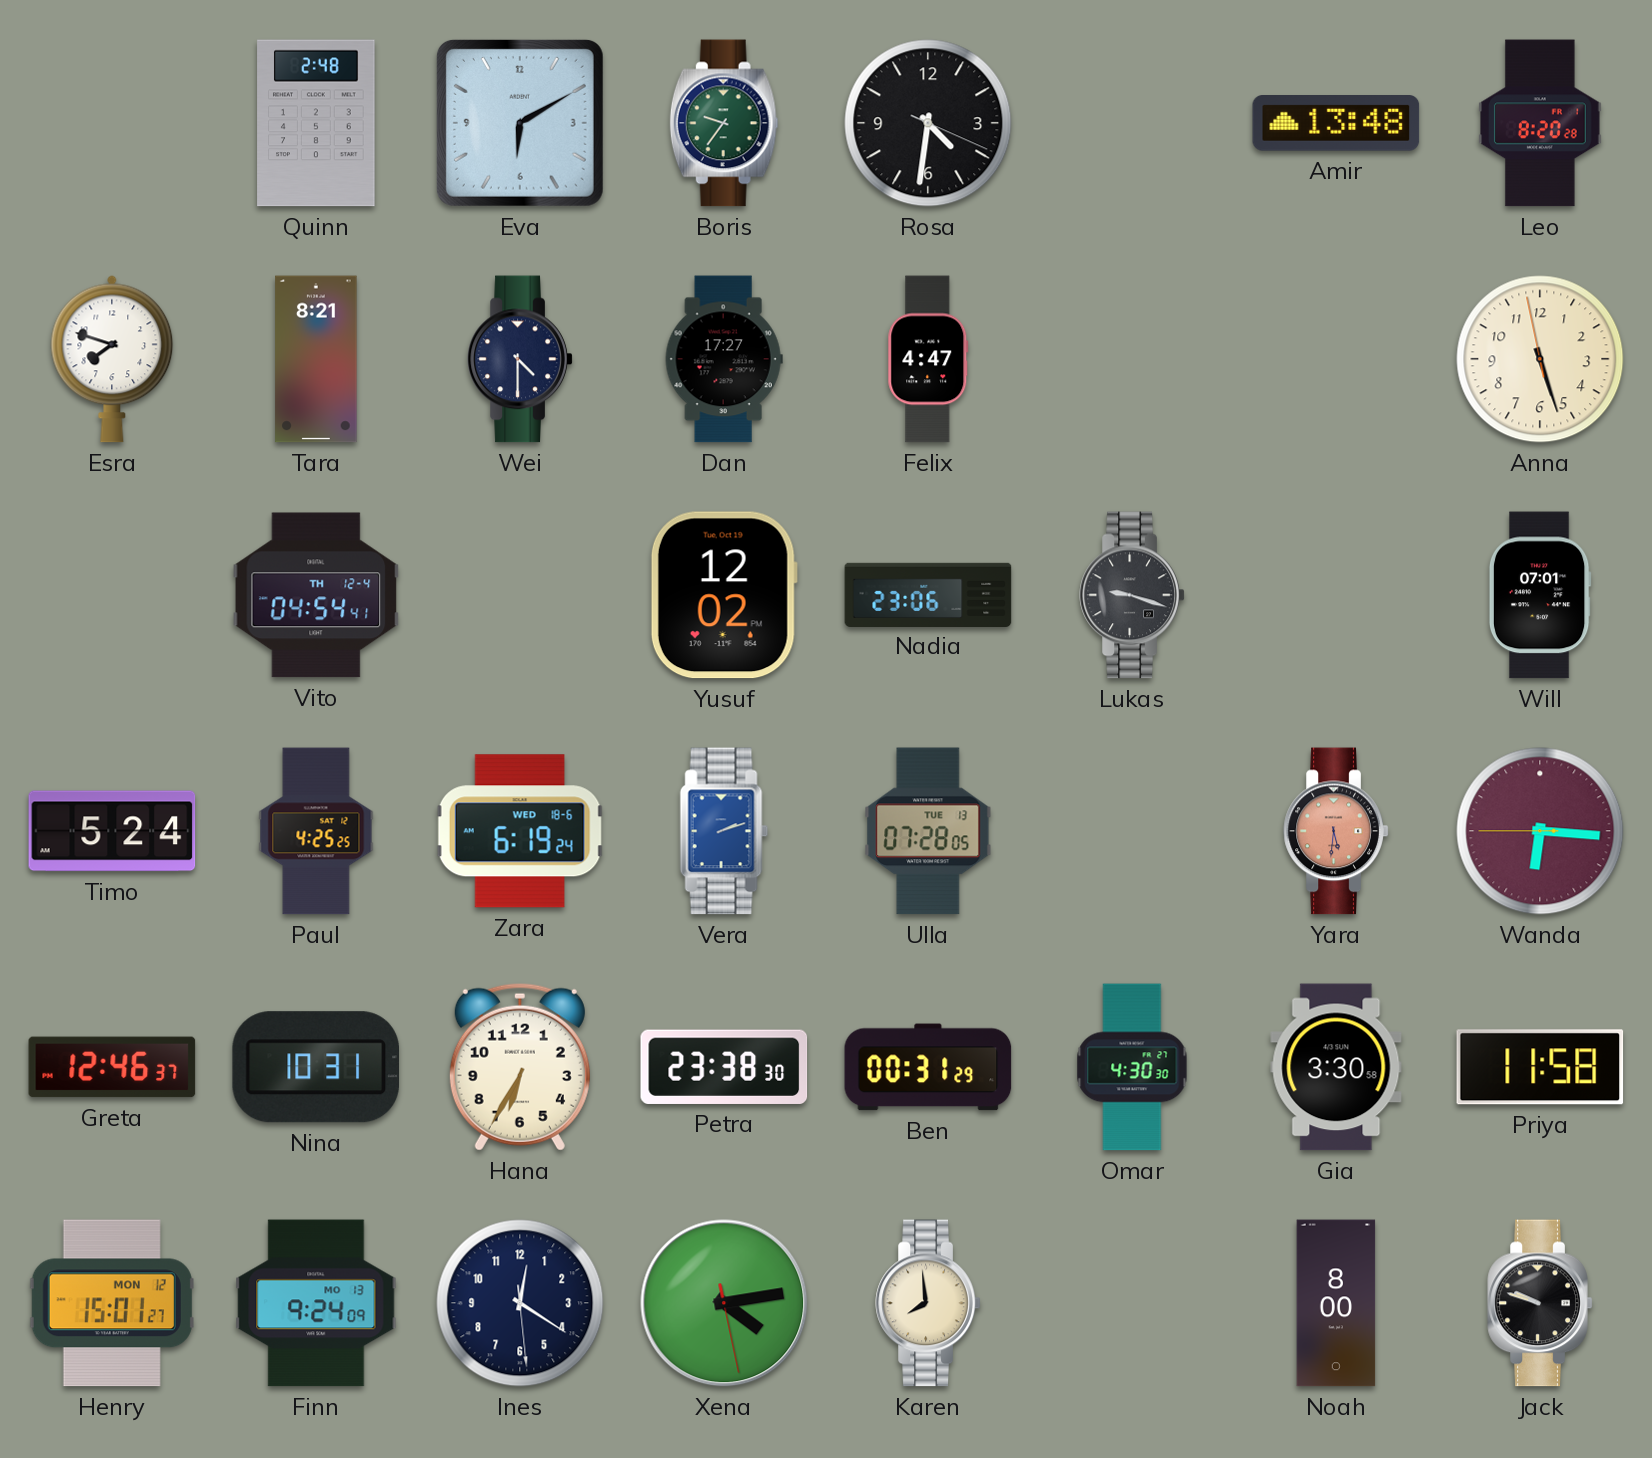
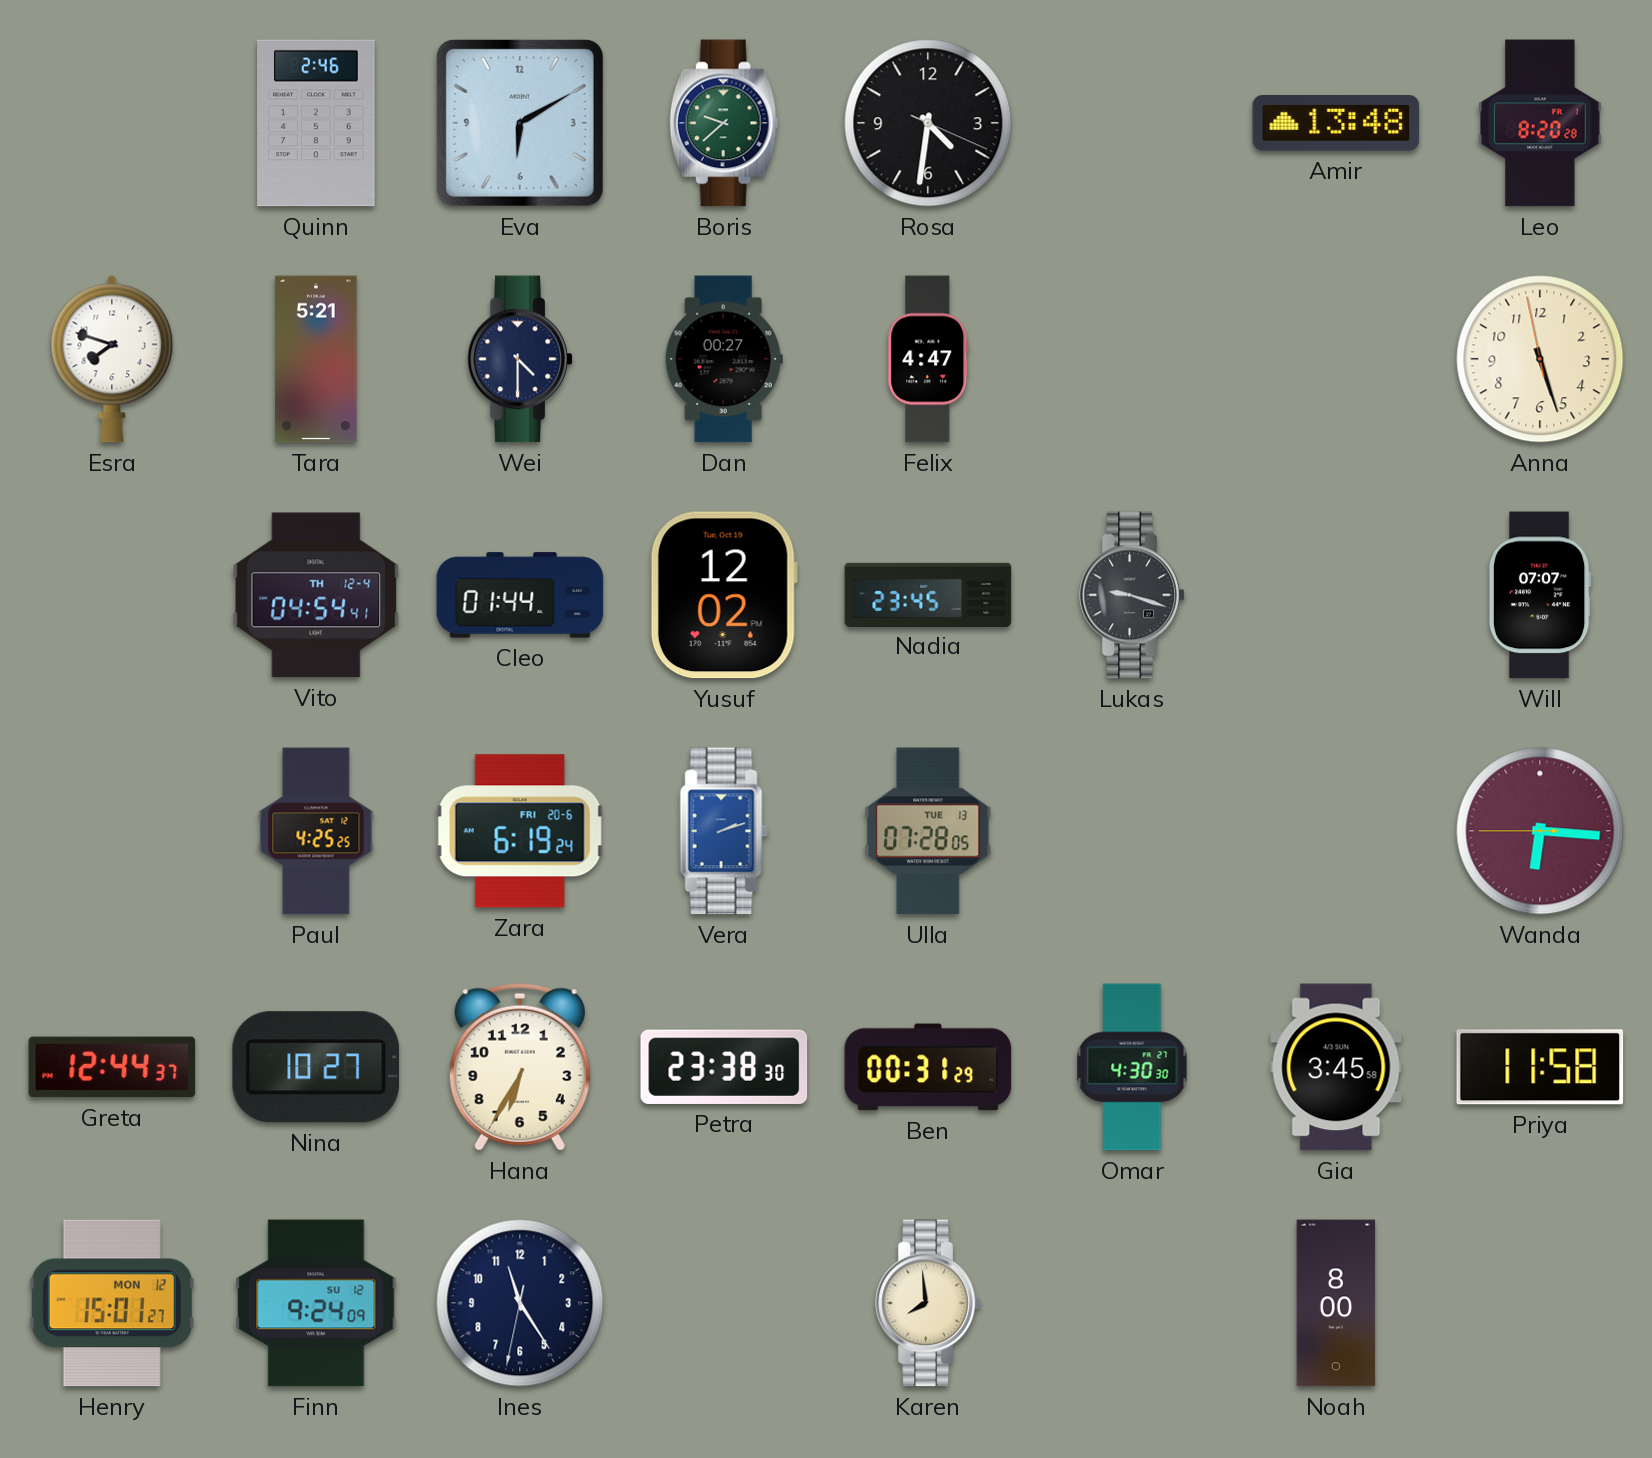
Quinn: 2:48 -> 2:46
Boris: 9:36 -> 9:38
Tara: 8:21 -> 5:21
Dan: 17:27 -> 00:27
Cleo: none -> 01:44
Nadia: 23:06 -> 23:45
Will: 07:01 -> 07:07
Timo: 5:24 -> none
Zara date: WED 18-6 -> FRI 20-6
Yara: 5:31 -> none
Greta: 12:46 -> 12:44
Nina: 10:31 -> 10:27
Gia: 3:30 -> 3:45
Finn date: MO 13 -> SU 12
Ines: 12:20 -> 11:24
Xena: 4:13 -> none
Jack: 9:48 -> none
